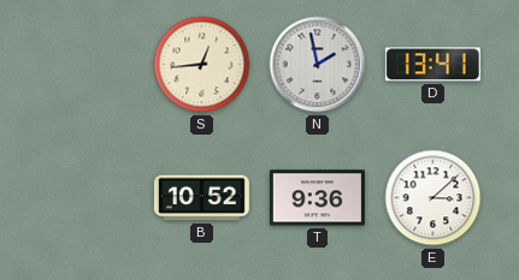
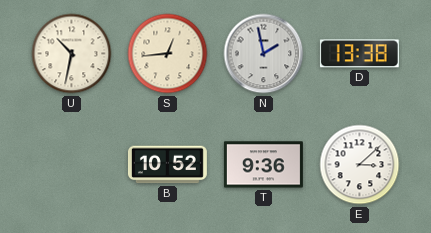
U: none -> 10:32
D: 13:41 -> 13:38
